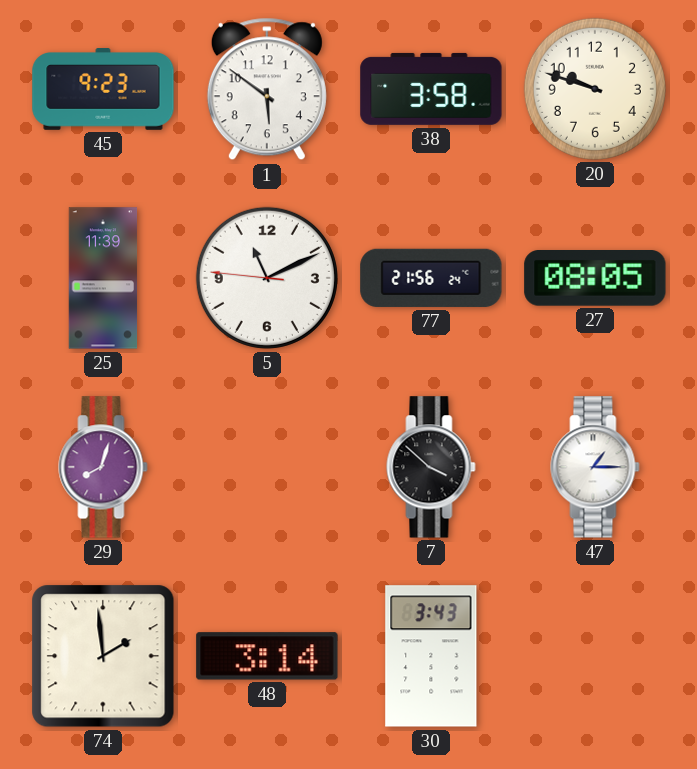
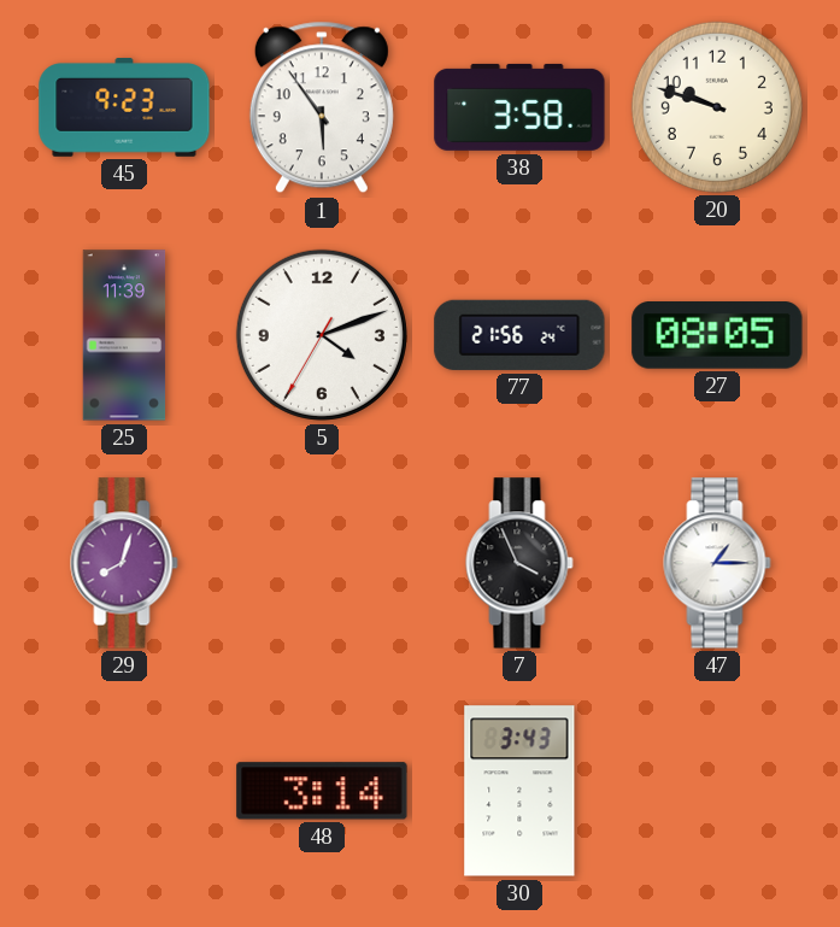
1: 5:51 -> 5:54
5: 11:10 -> 4:11
7: 3:52 -> 3:56
74: 1:59 -> none
